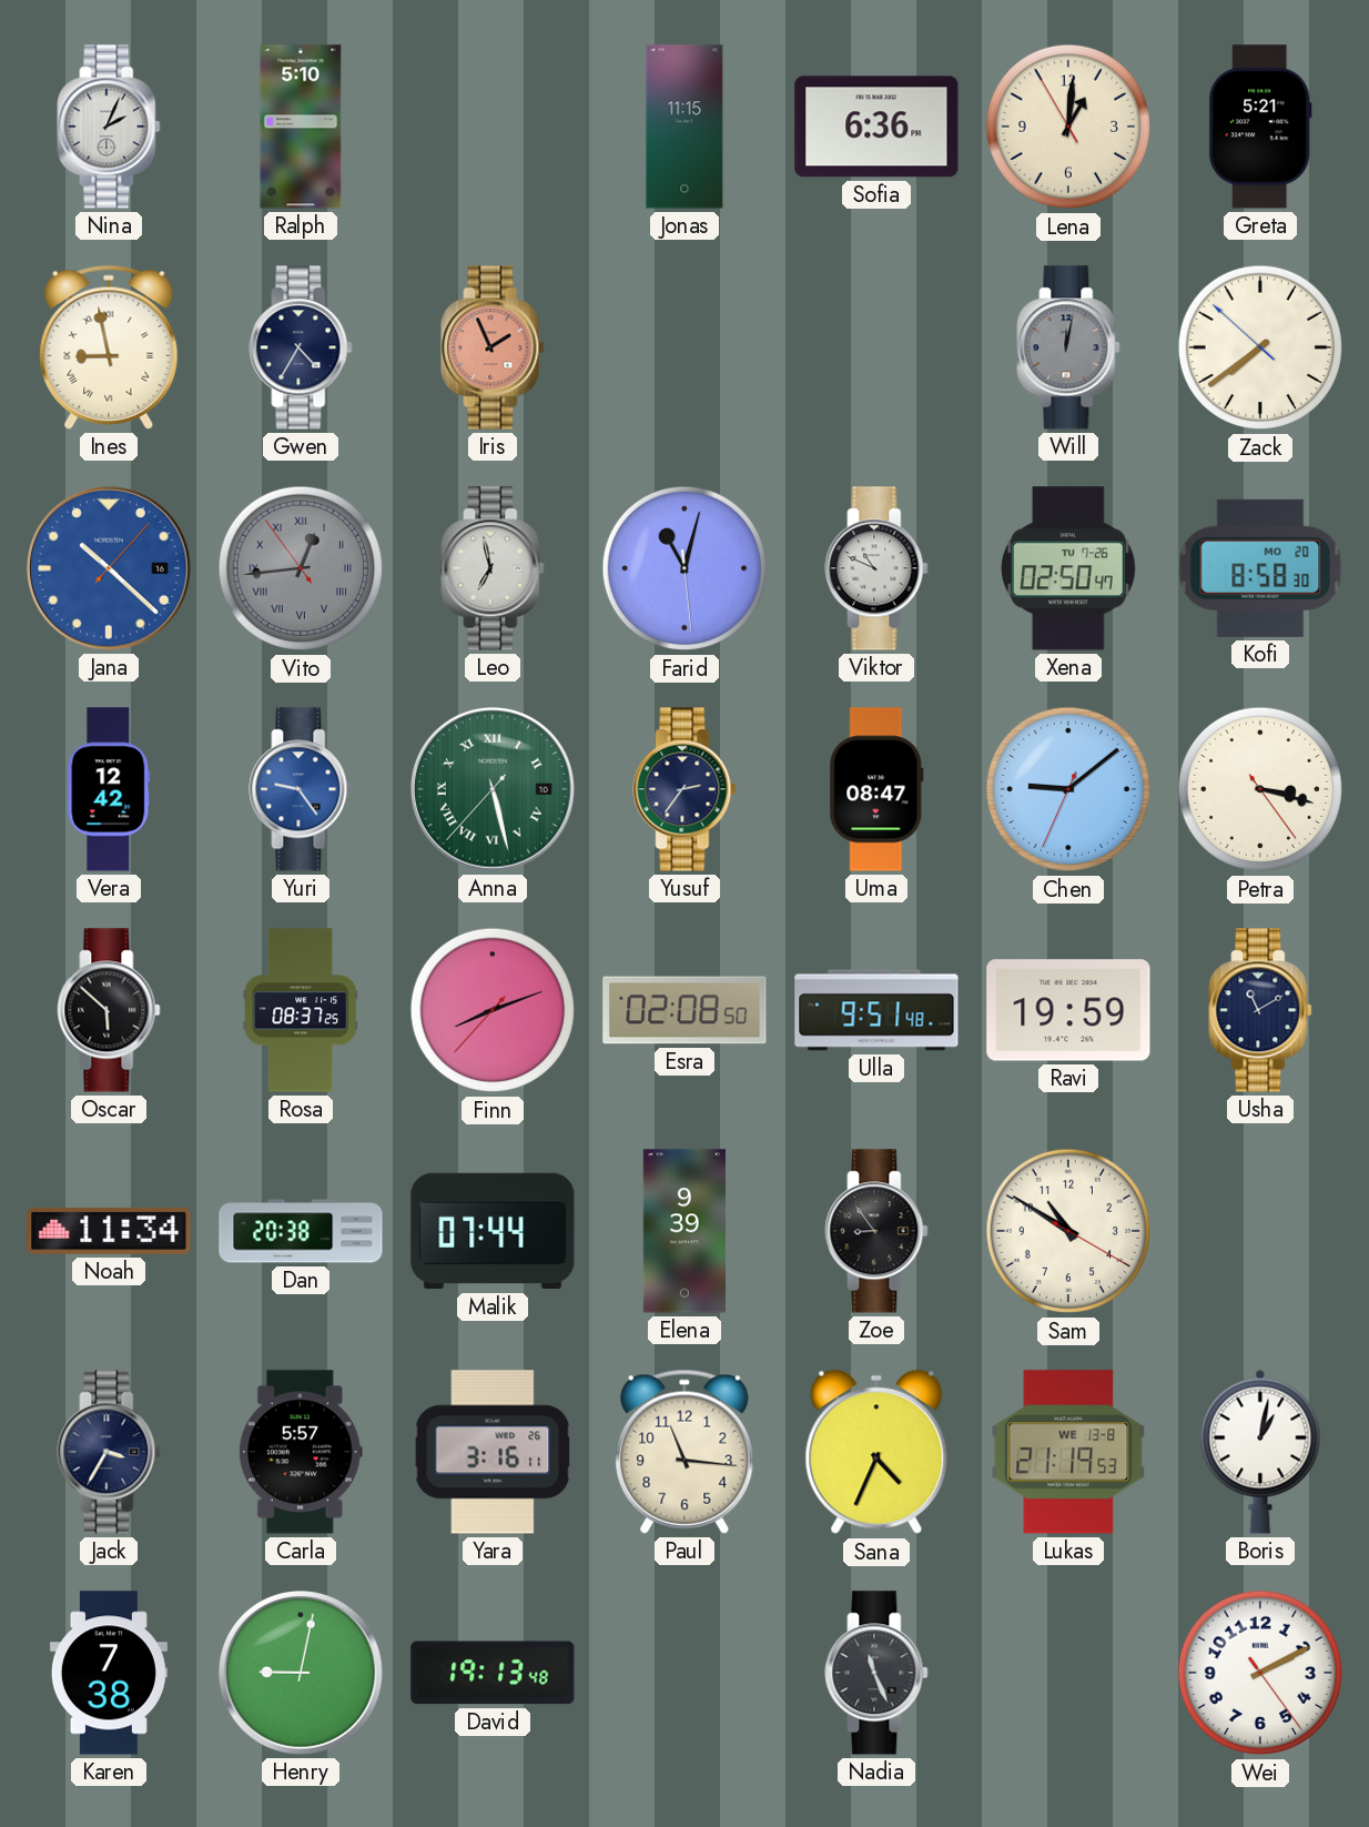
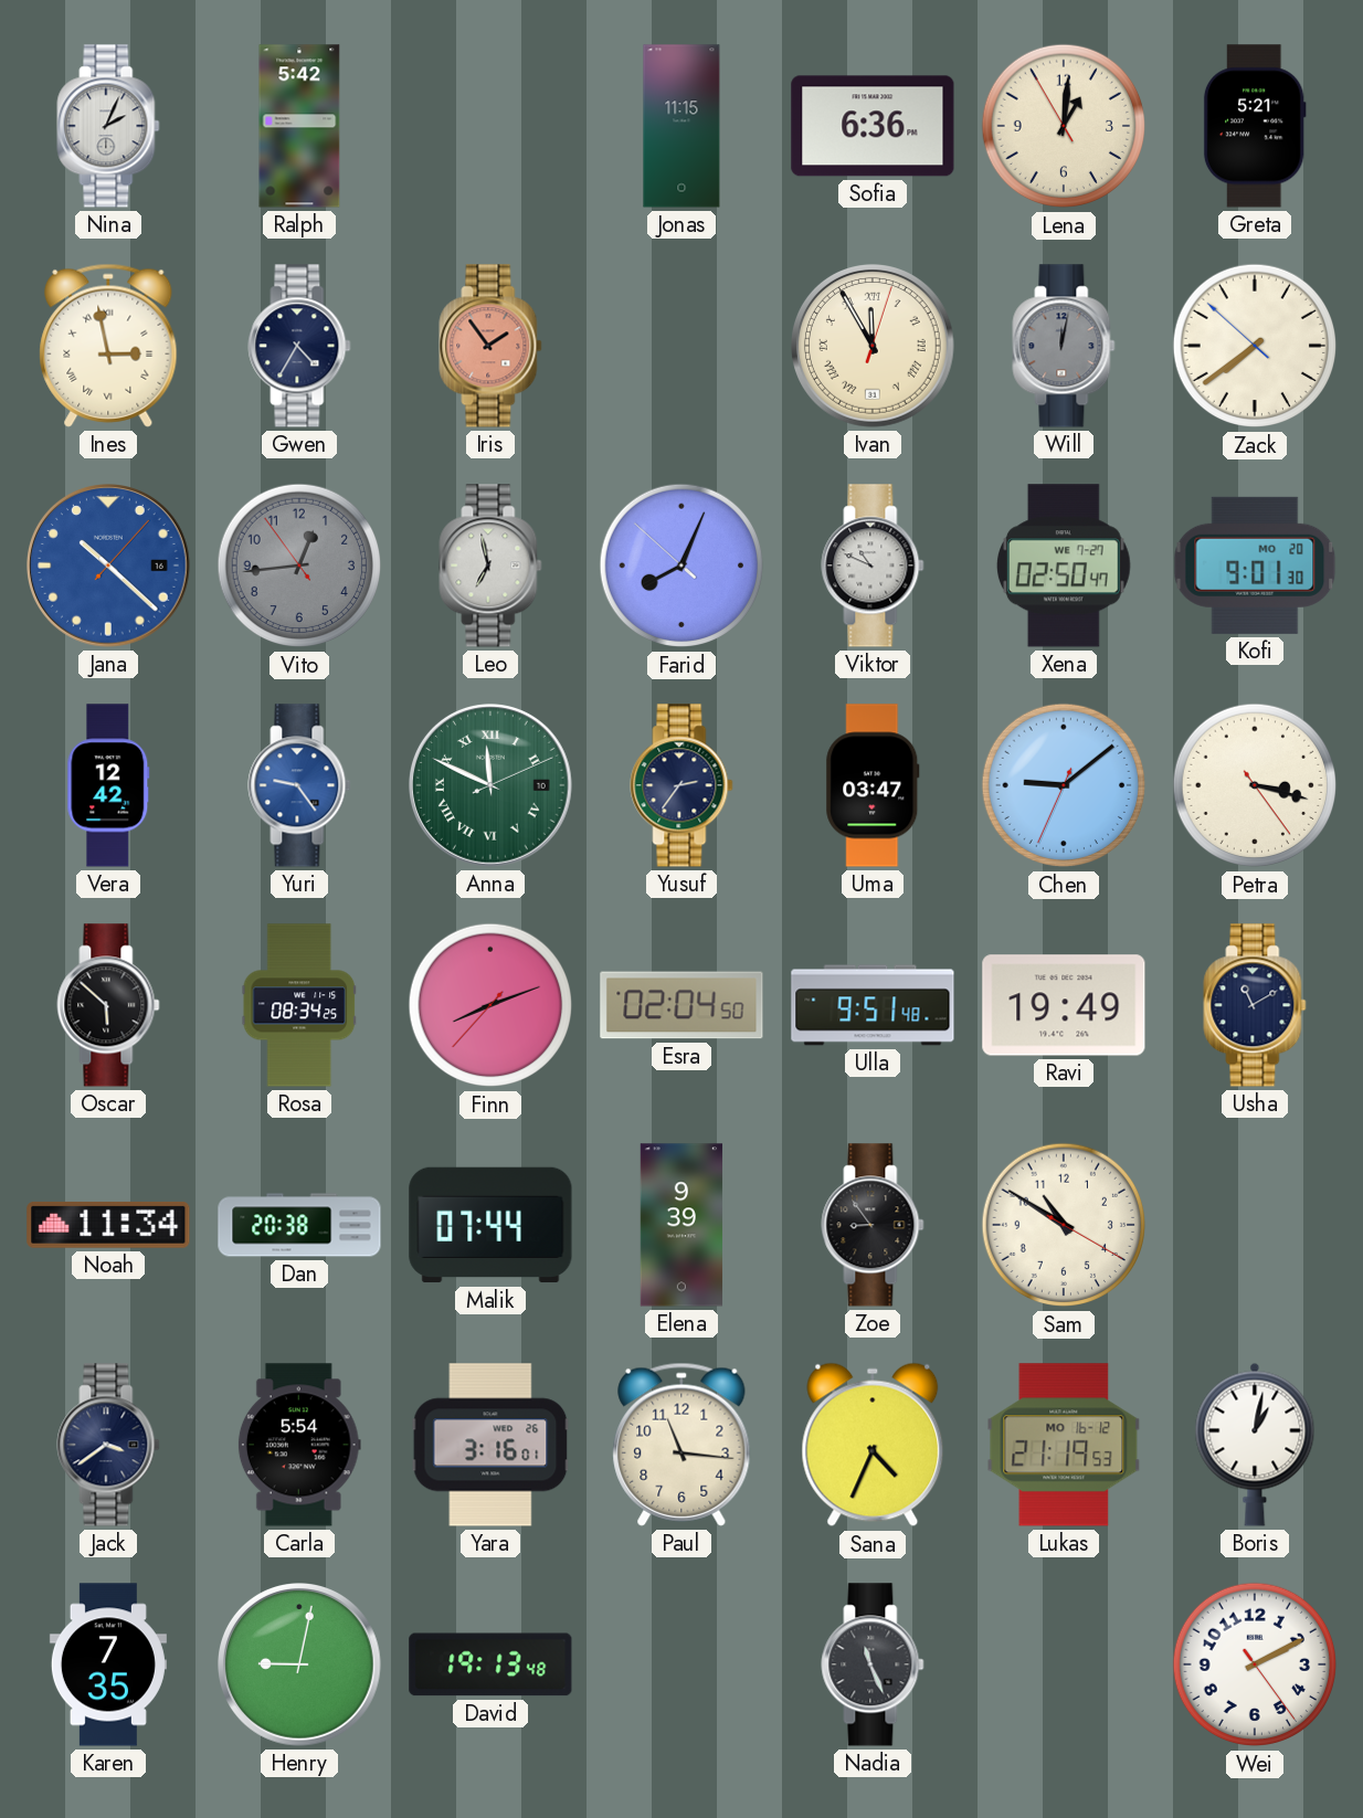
Ralph: 5:10 -> 5:42
Ines: 8:58 -> 2:58
Iris: 1:56 -> 1:54
Ivan: none -> 11:55
Vito numerals: Roman -> Arabic
Farid: 11:02 -> 8:03
Xena date: TU 7-26 -> WE 7-27
Kofi: 8:58 -> 9:01
Anna: 5:27 -> 11:49
Uma: 08:47 -> 03:47
Rosa: 08:37 -> 08:34
Esra: 02:08 -> 02:04
Ravi: 19:59 -> 19:49
Jack: 3:35 -> 3:39
Carla: 5:57 -> 5:54
Yara: 3:16:11 -> 3:16:01
Lukas date: WE 13-8 -> MO 16-12
Karen: 7:38 -> 7:35
